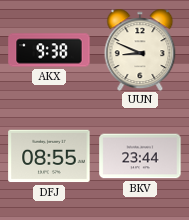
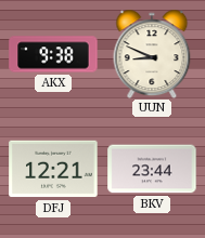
DFJ: 08:55 -> 12:21
